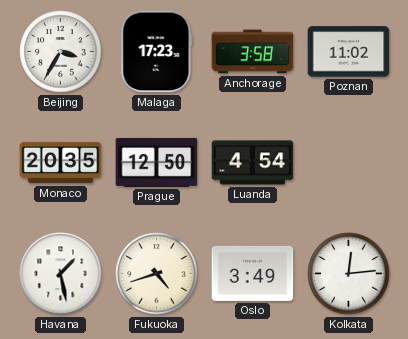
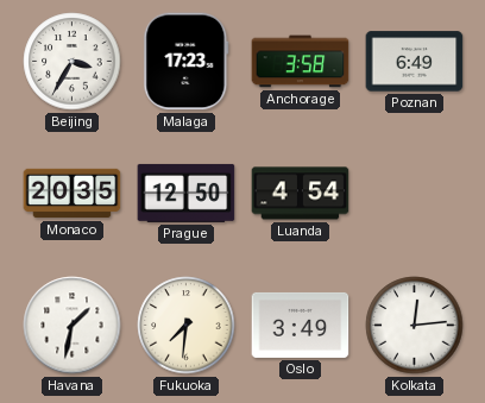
Poznan: 11:02 -> 6:49
Havana: 1:28 -> 1:32
Fukuoka: 4:42 -> 7:31
